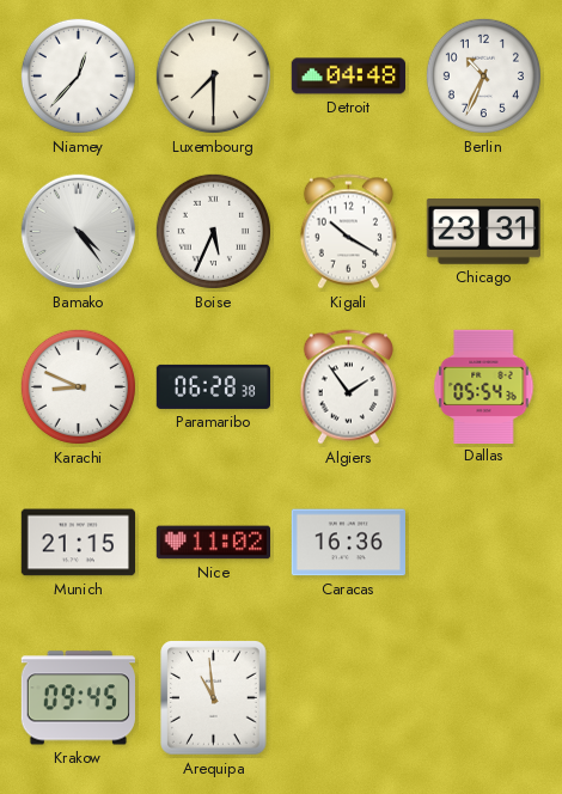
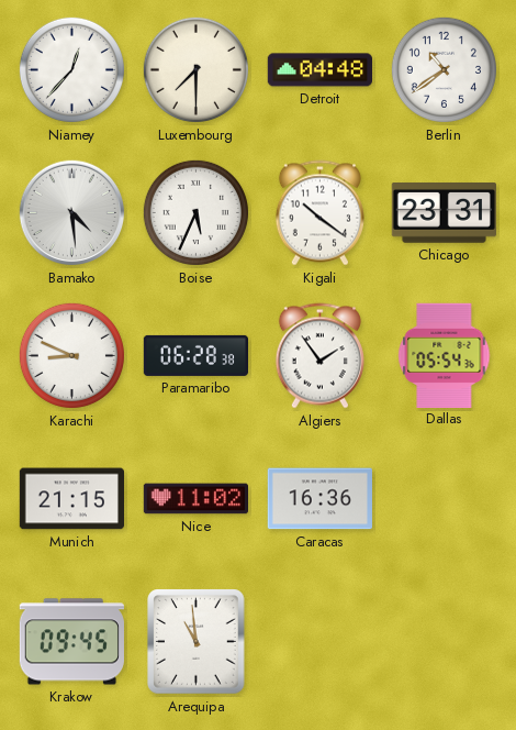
Berlin: 10:34 -> 10:39
Bamako: 4:24 -> 4:29
Kigali: 10:20 -> 10:21
